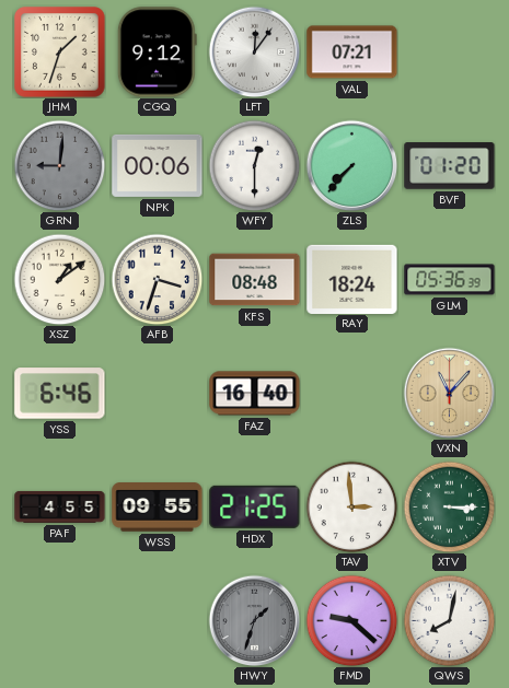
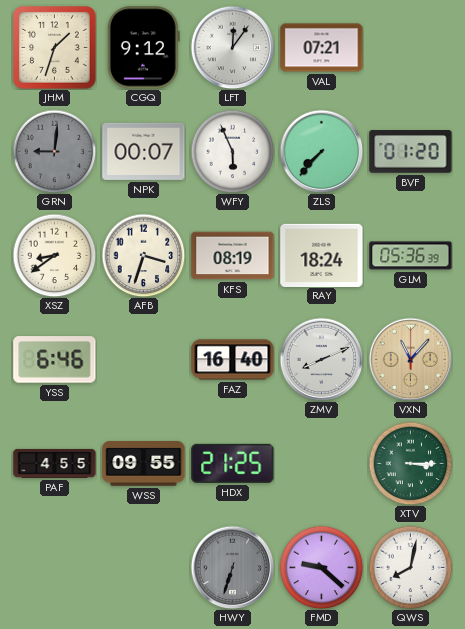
NPK: 00:06 -> 00:07
WFY: 12:30 -> 5:56
XSZ: 1:09 -> 8:39
KFS: 08:48 -> 08:19
ZMV: none -> 8:11
TAV: 2:59 -> none
HWY: 1:33 -> 6:33
